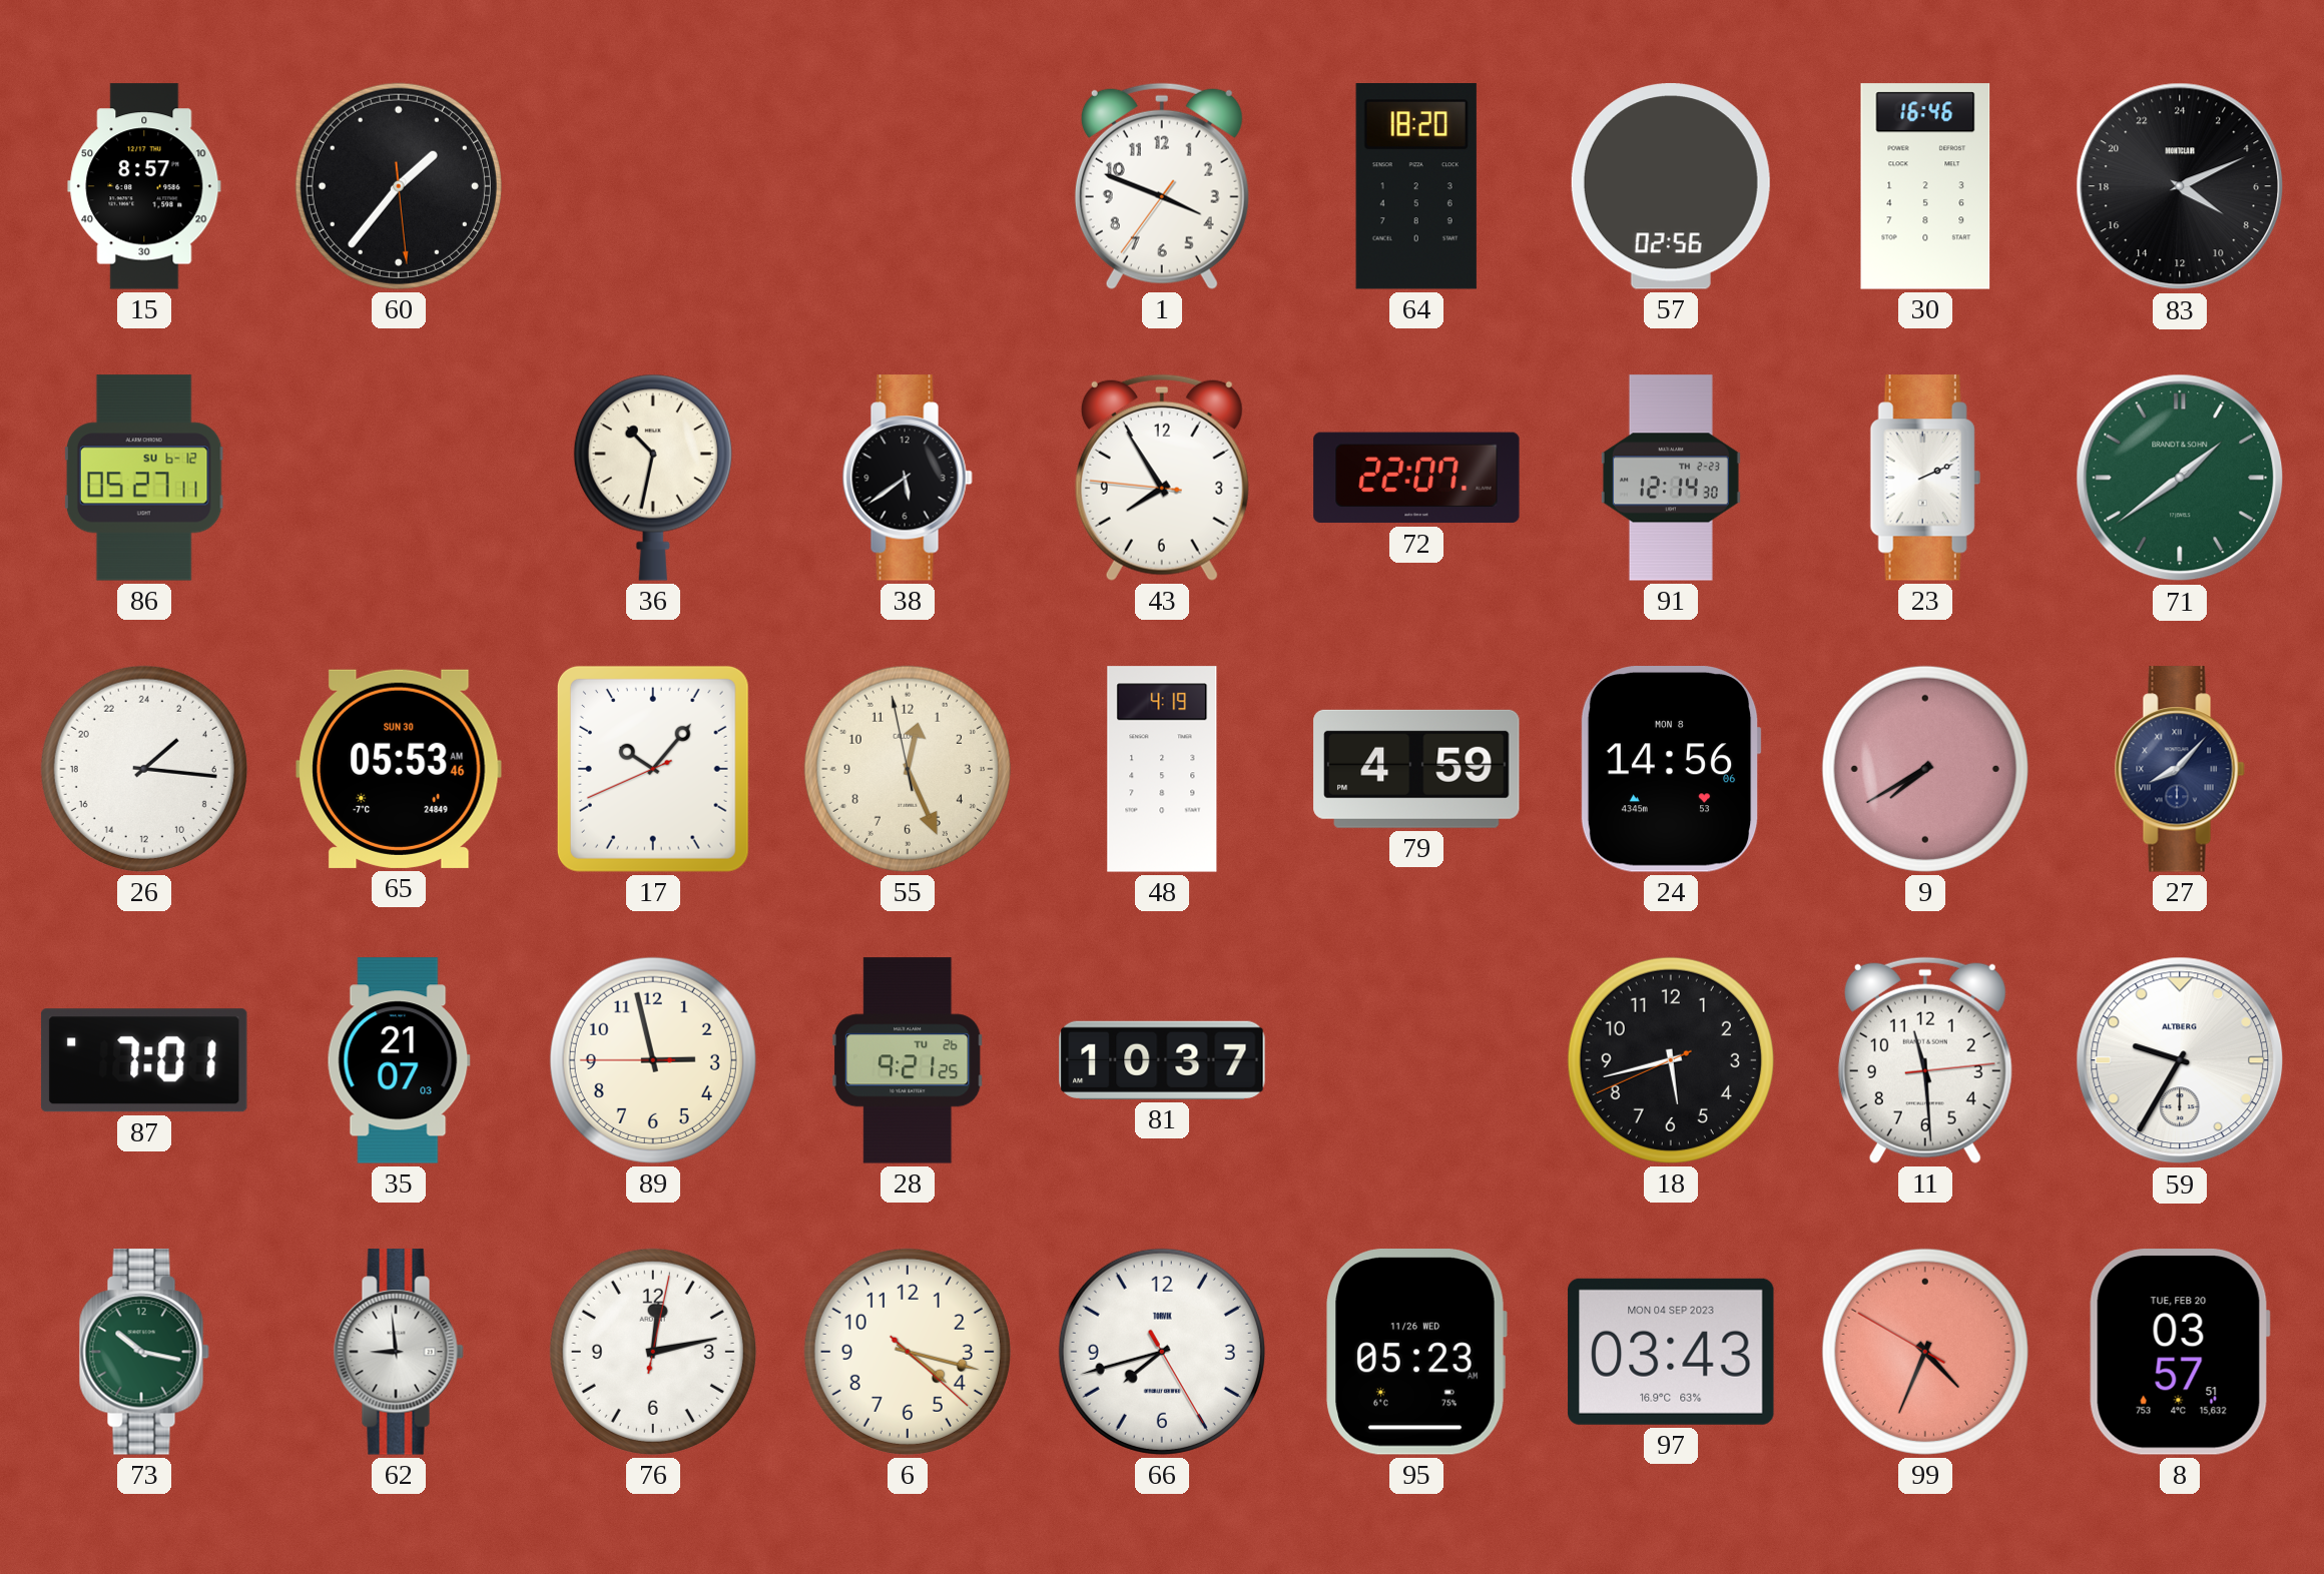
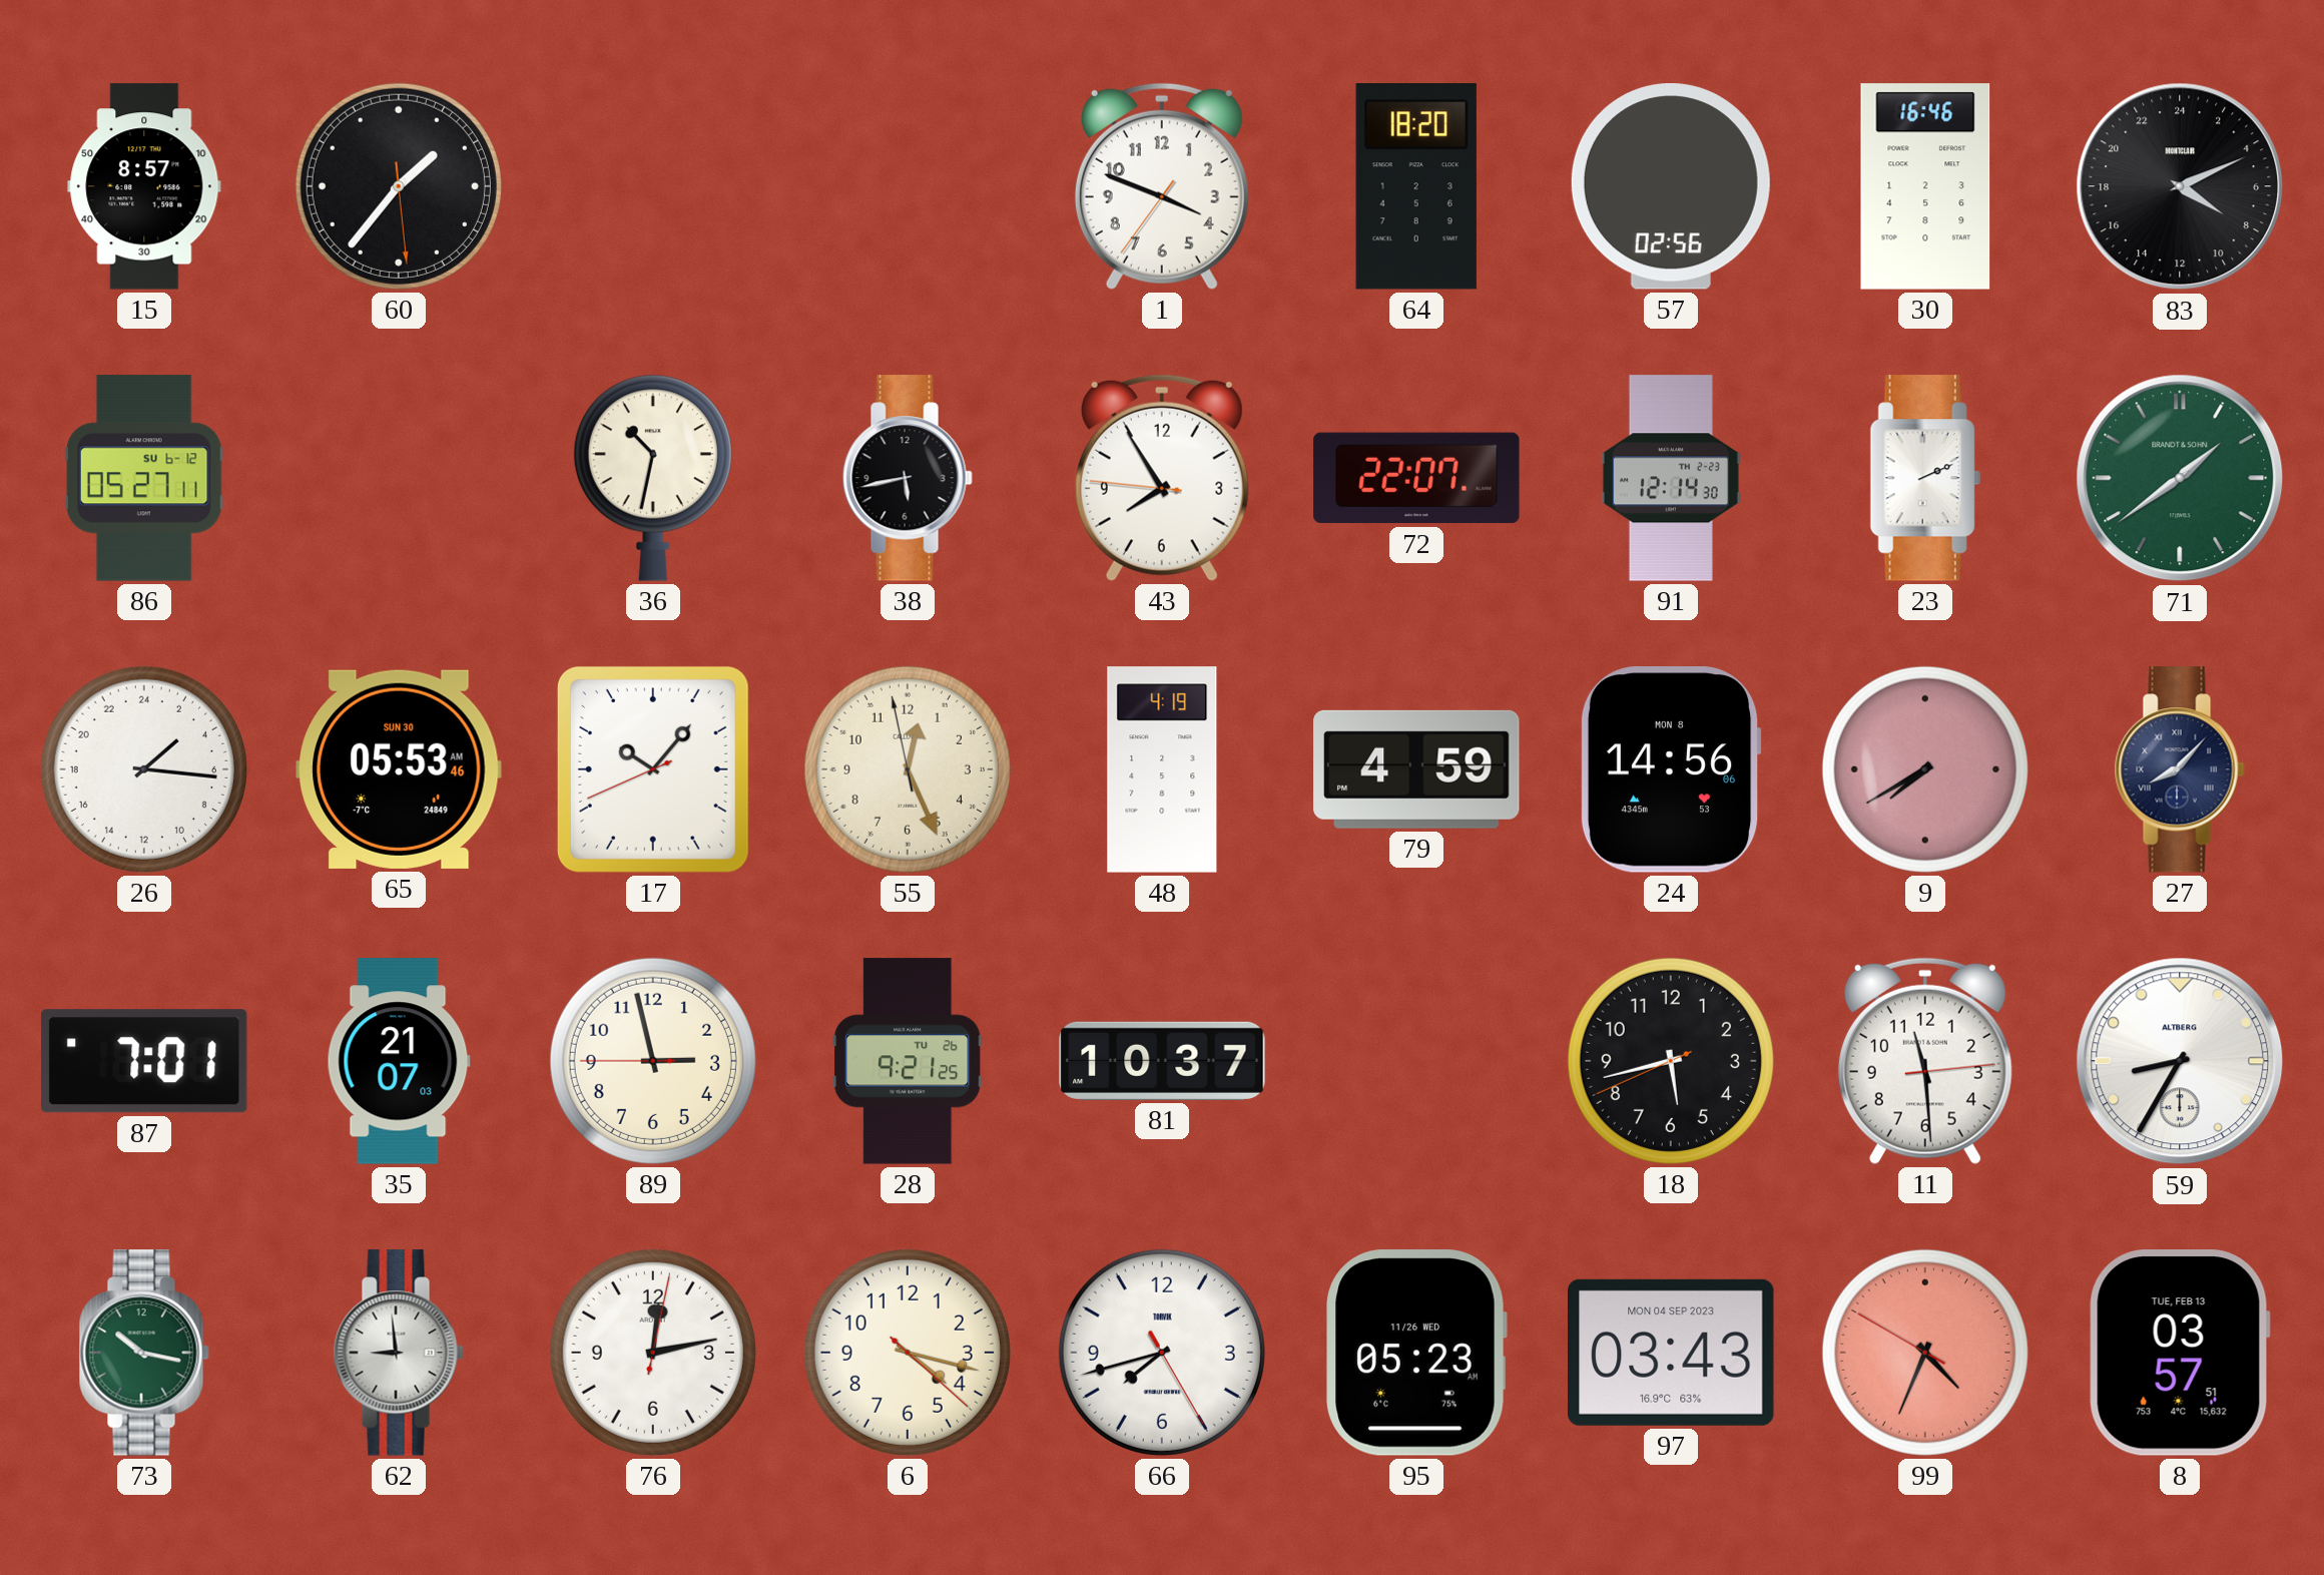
38: 5:39 -> 5:43
59: 9:35 -> 8:35
8 date: TUE, FEB 20 -> TUE, FEB 13
